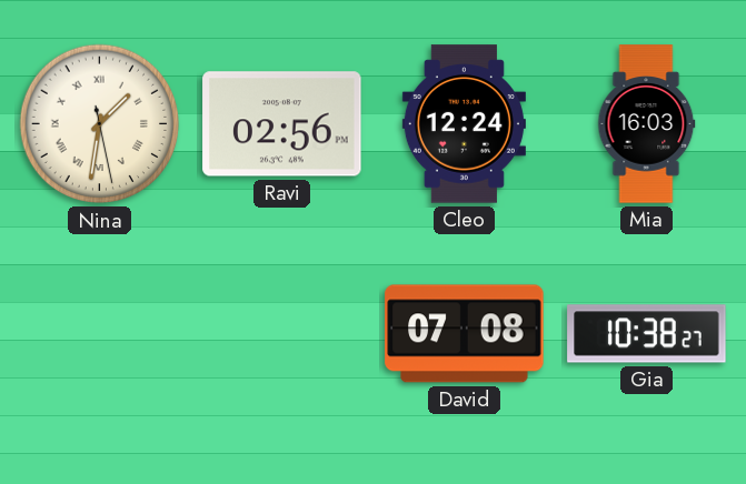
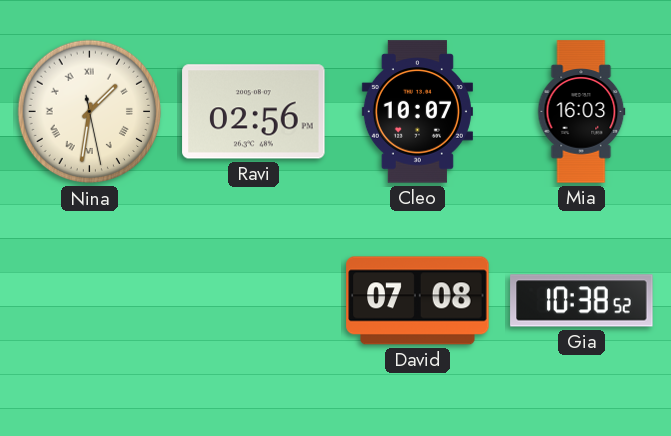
Cleo: 12:24 -> 10:07
Gia: 10:38:27 -> 10:38:52
